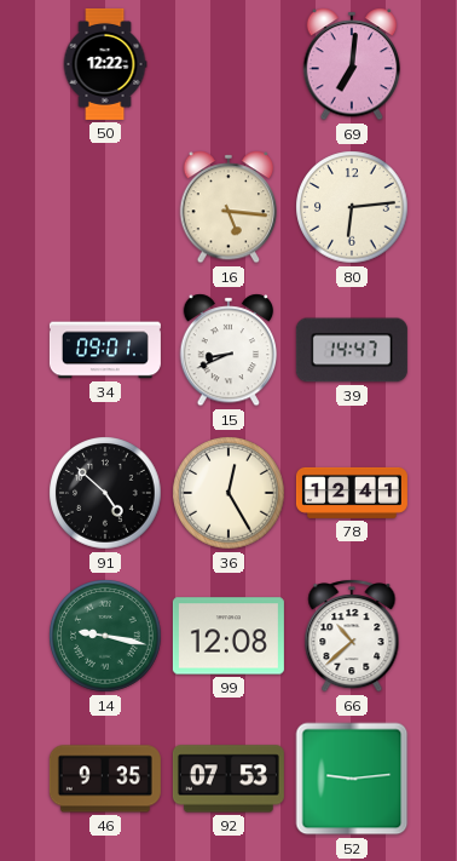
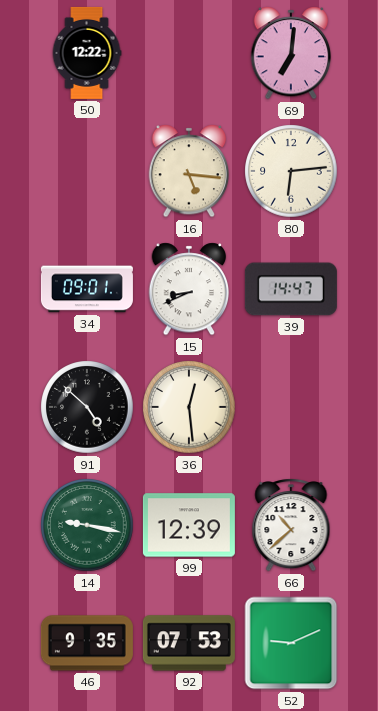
36: 12:25 -> 12:29
78: 12:41 -> none
99: 12:08 -> 12:39
52: 9:14 -> 9:11
